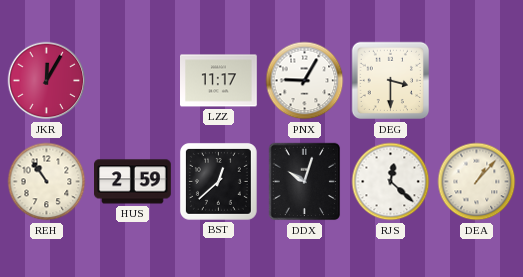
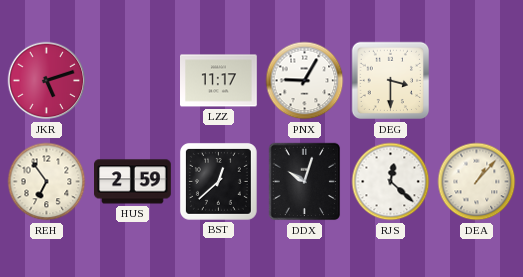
JKR: 12:05 -> 5:12
REH: 10:54 -> 6:54
